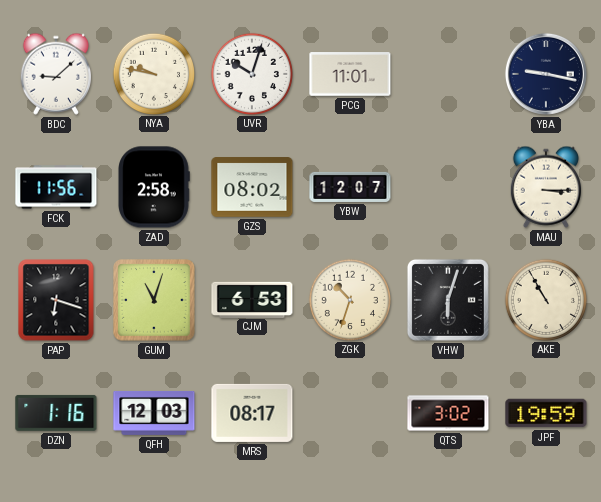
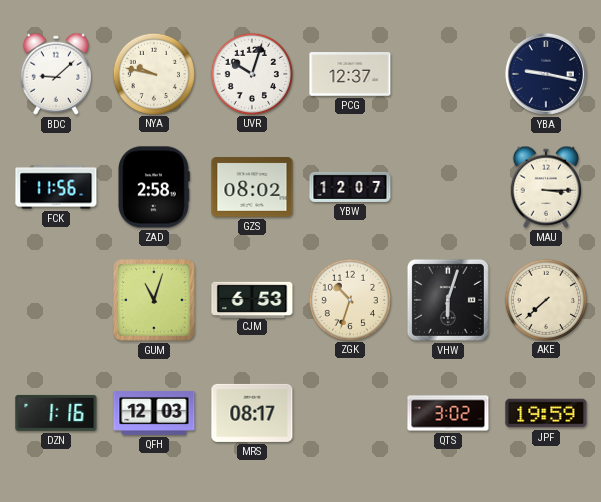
PCG: 11:01 -> 12:37
PAP: 6:18 -> none
AKE: 10:55 -> 7:38
